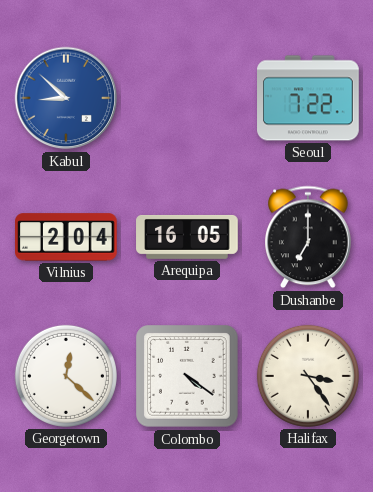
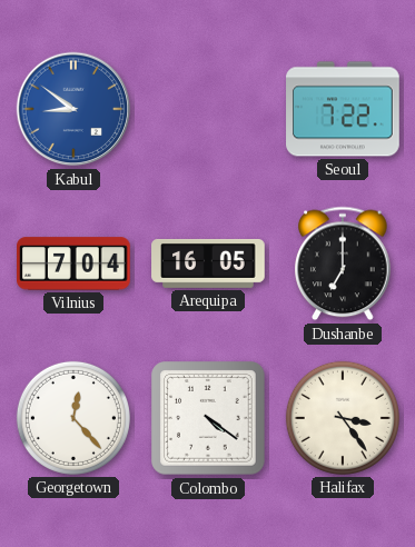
Kabul: 8:52 -> 8:51
Vilnius: 2:04 -> 7:04
Georgetown: 12:22 -> 12:23
